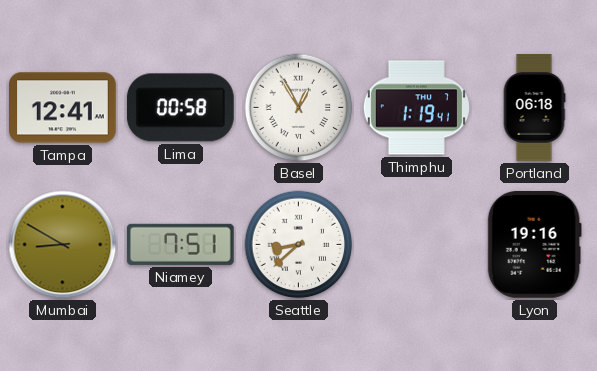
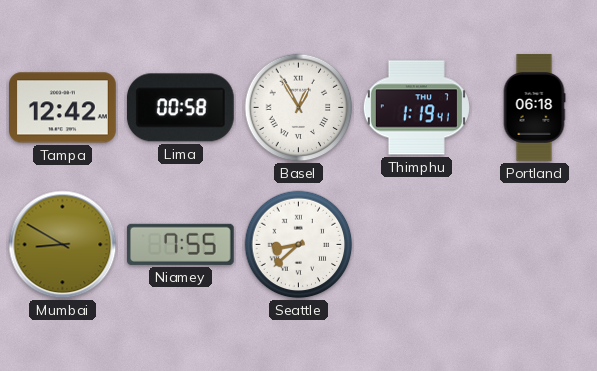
Tampa: 12:41 -> 12:42
Niamey: 7:51 -> 7:55
Lyon: 19:16 -> none
